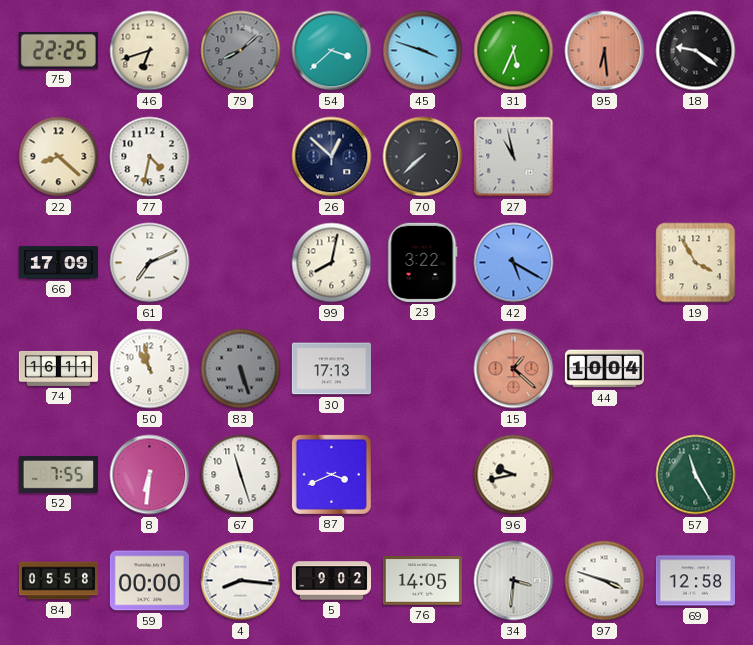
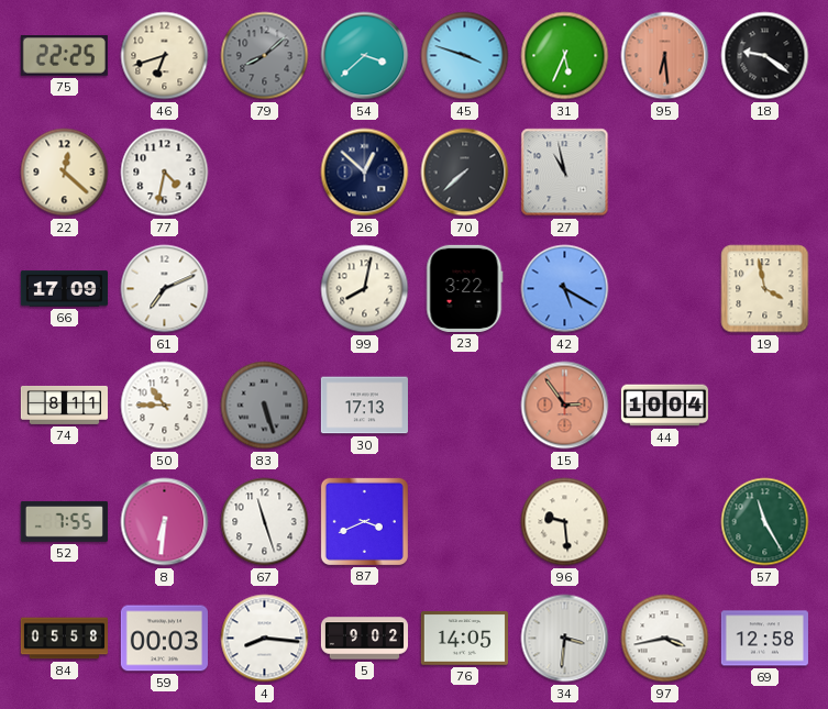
22: 8:22 -> 12:22
19: 3:55 -> 3:58
74: 16:11 -> 8:11
50: 10:58 -> 10:45
15: 1:22 -> 2:54
96: 9:43 -> 9:29
59: 00:00 -> 00:03
97: 3:48 -> 3:43
